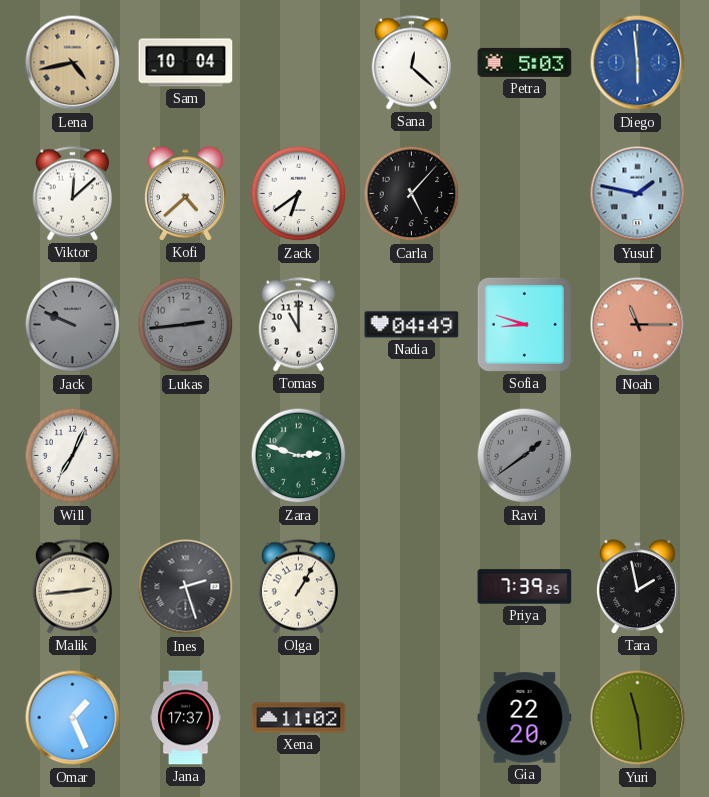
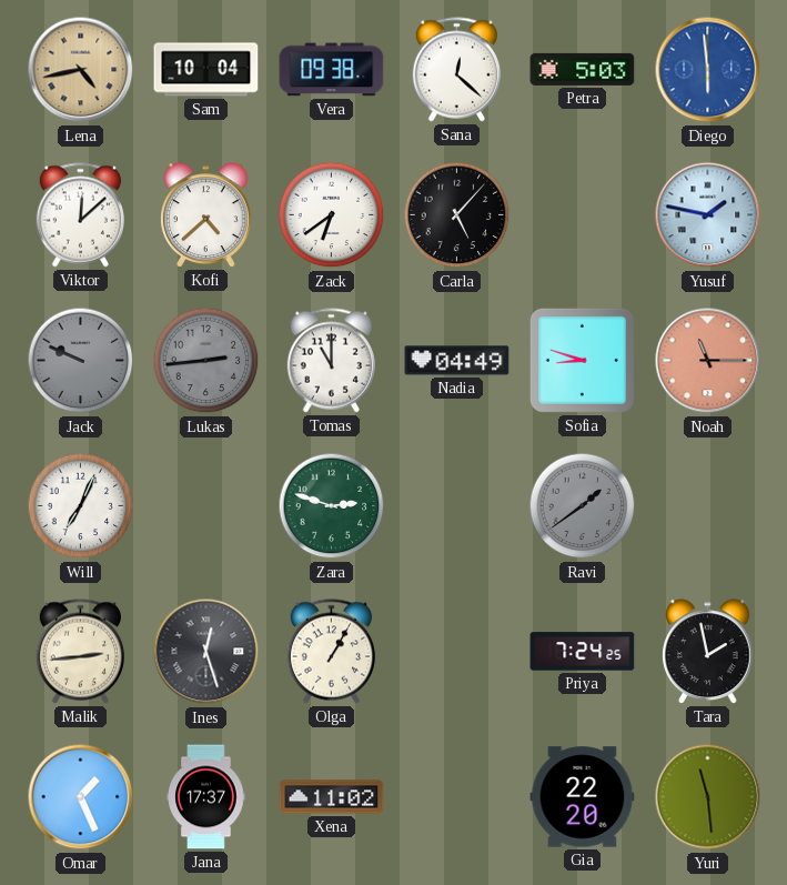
Vera: none -> 09:38
Ines: 2:27 -> 12:27
Priya: 7:39 -> 7:24
